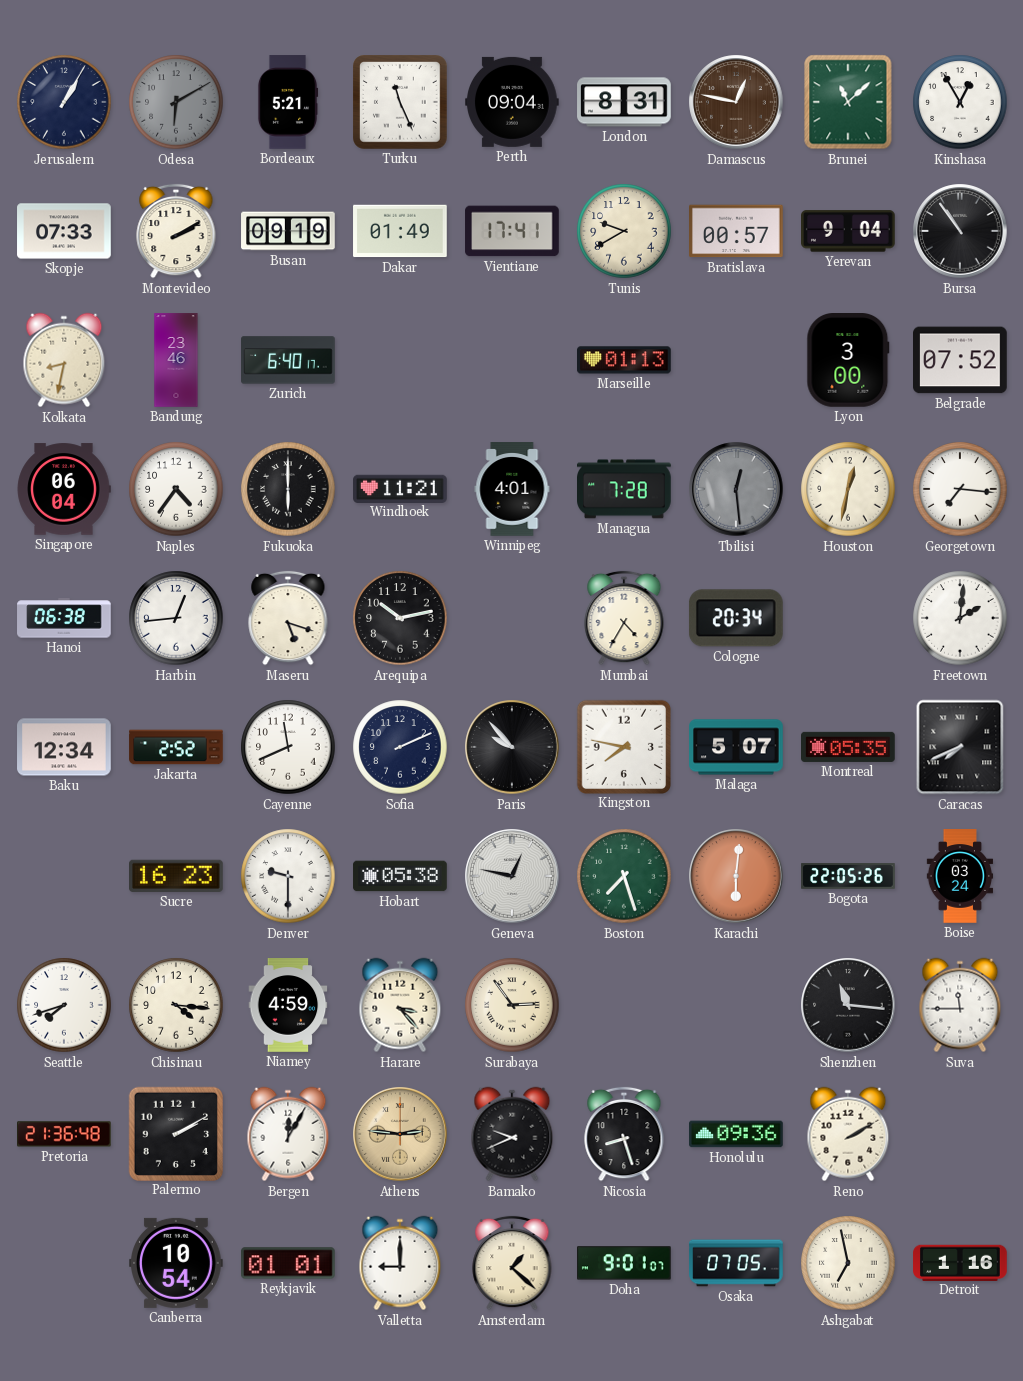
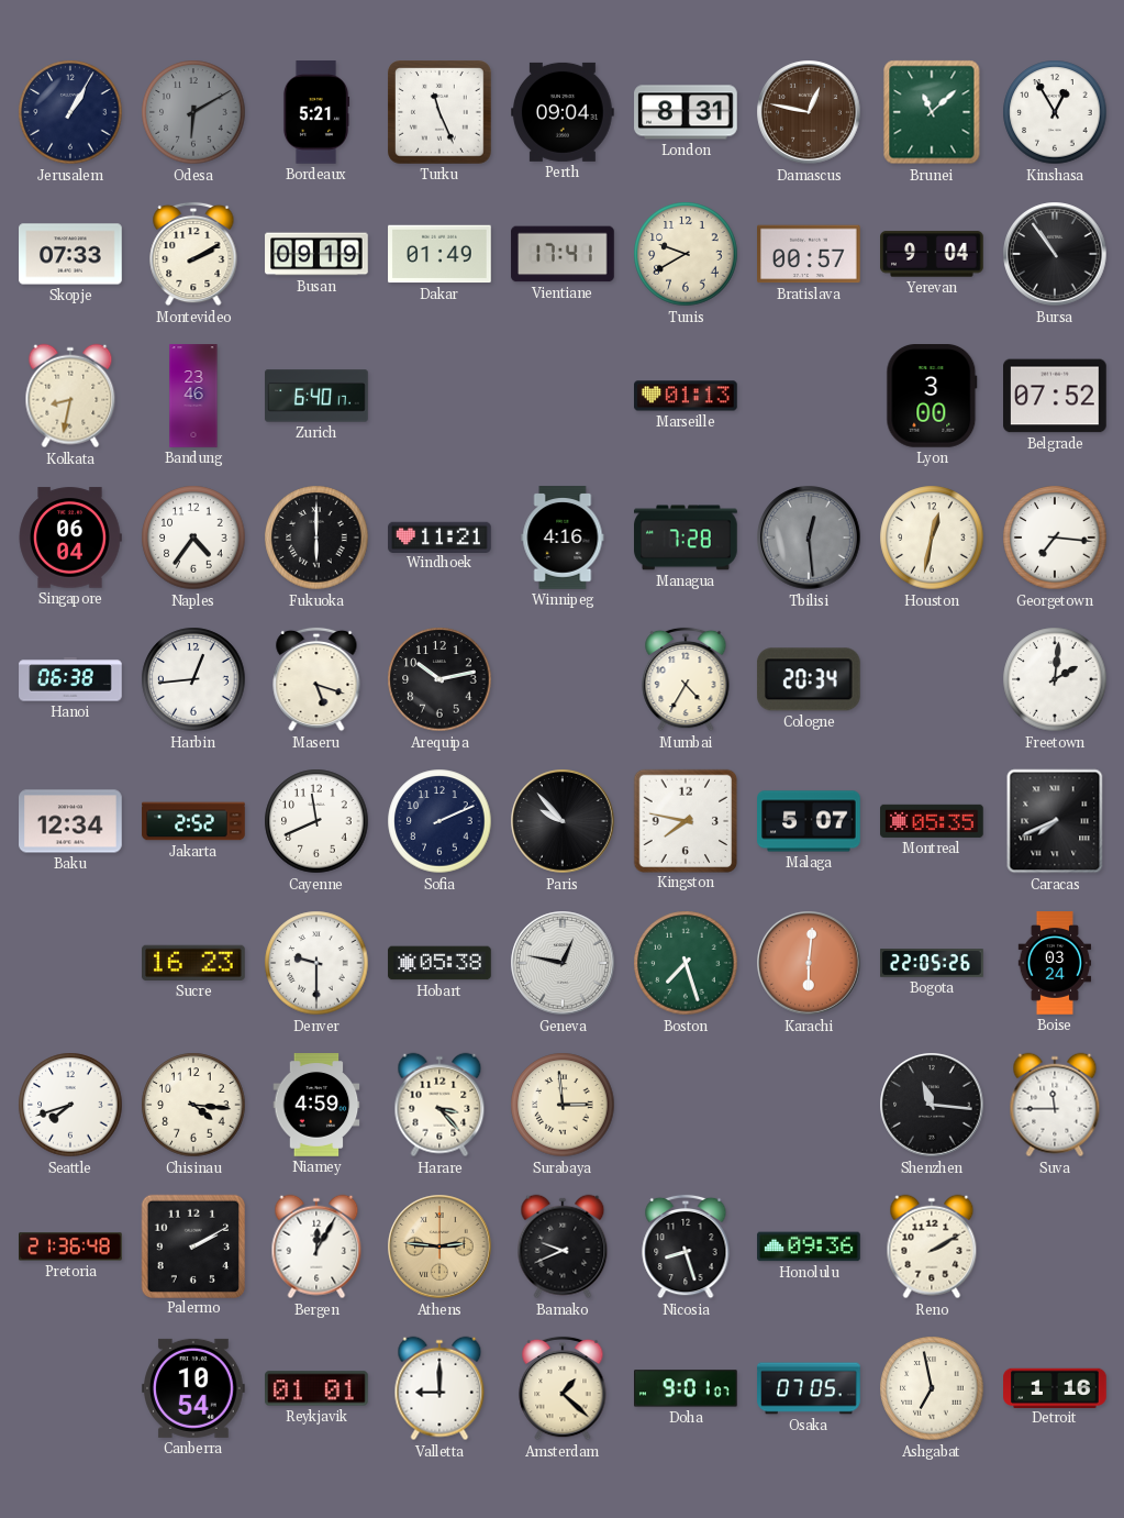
Winnipeg: 4:01 -> 4:16
Surabaya: 2:54 -> 2:59
